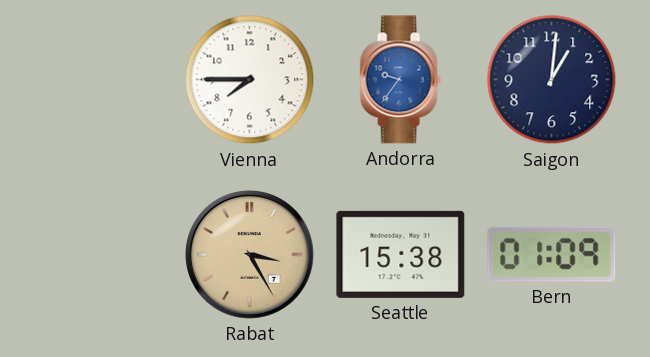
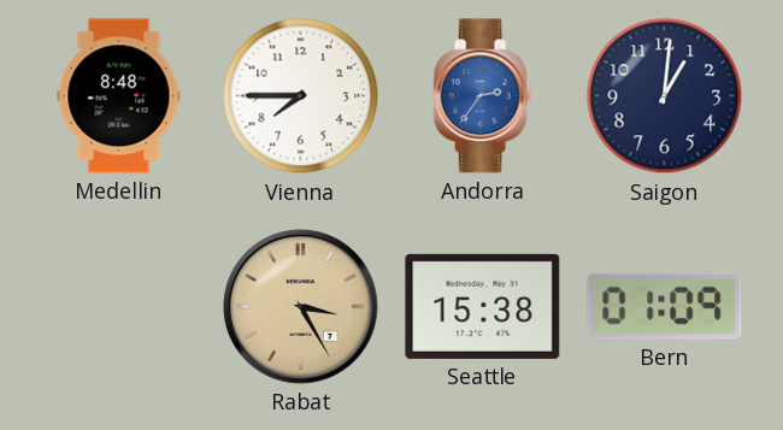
Medellin: none -> 8:48
Andorra: 9:36 -> 2:36
